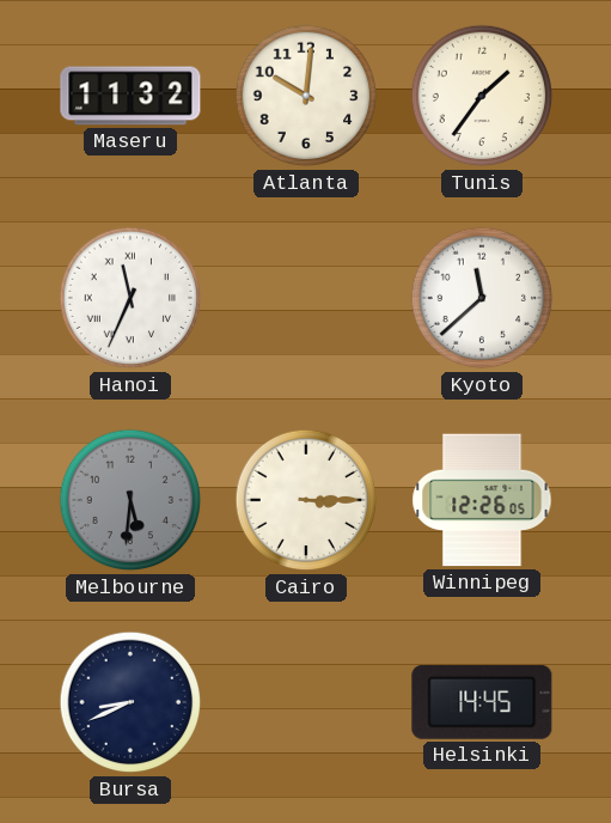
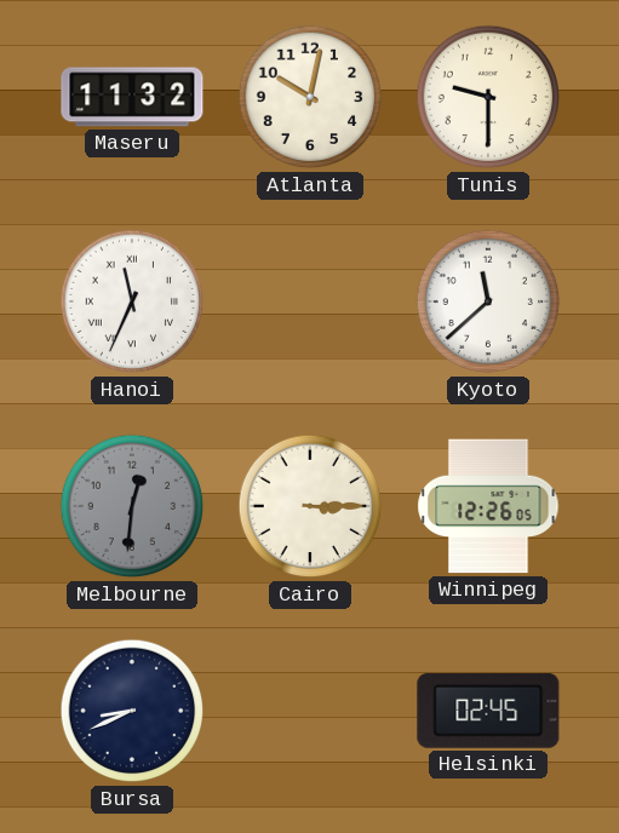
Atlanta: 10:01 -> 10:02
Tunis: 1:36 -> 9:30
Melbourne: 5:31 -> 12:31
Helsinki: 14:45 -> 02:45
